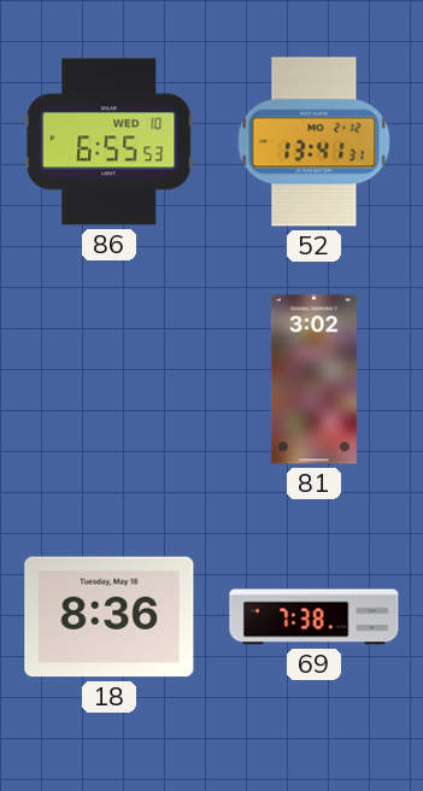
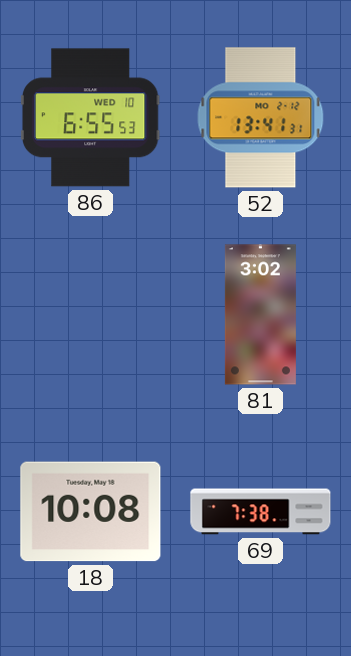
18: 8:36 -> 10:08
